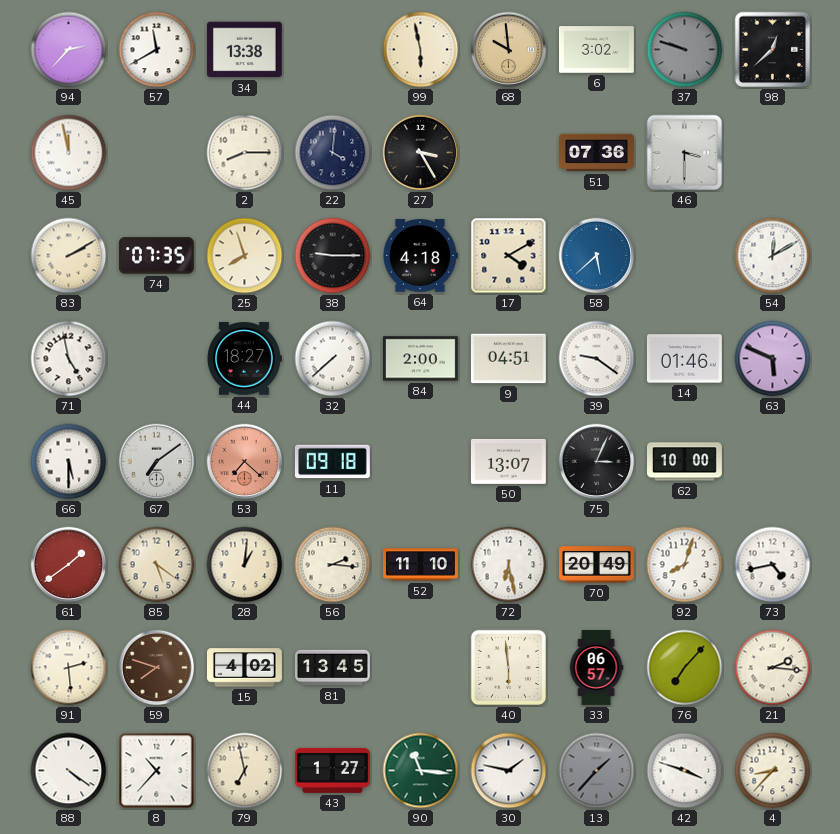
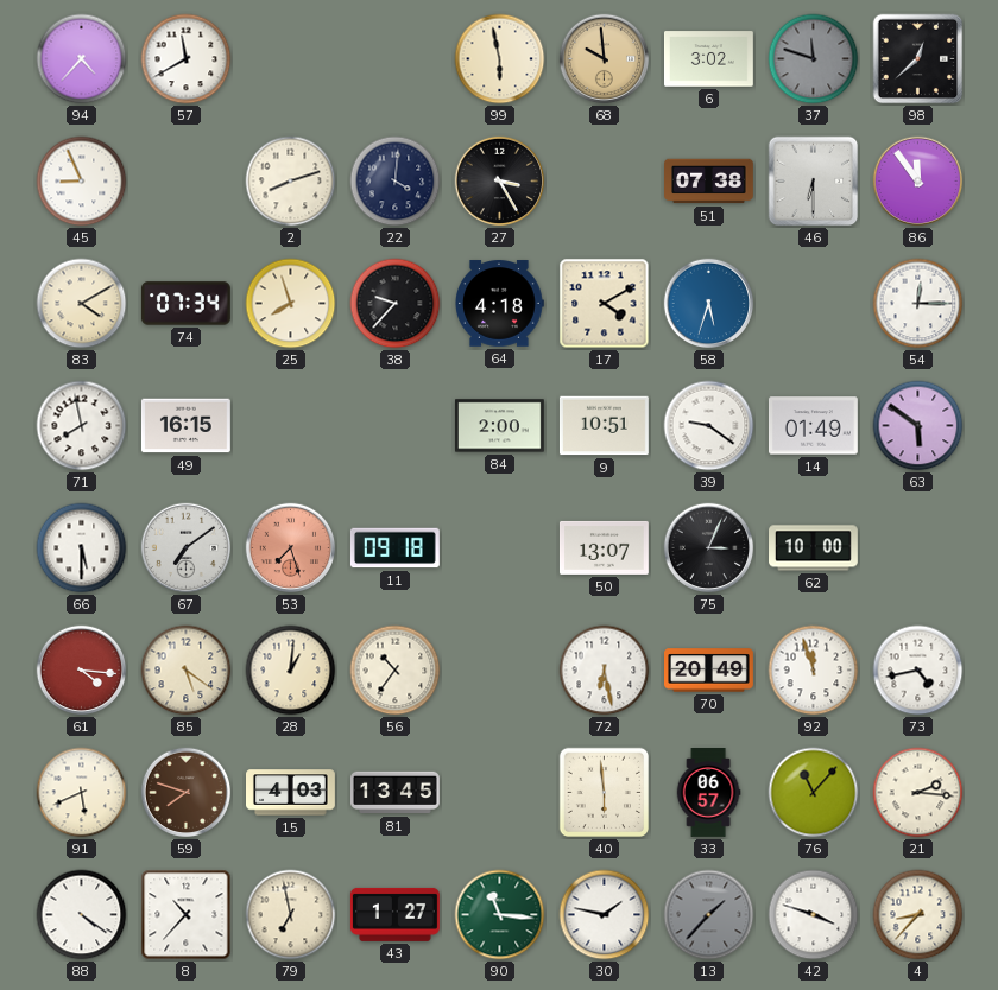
94: 2:37 -> 4:37
34: 13:38 -> none
37: 9:48 -> 11:48
45: 11:58 -> 8:56
2: 8:15 -> 8:12
51: 07:36 -> 07:38
46: 3:30 -> 6:30
86: none -> 11:54
83: 2:10 -> 4:10
74: 07:35 -> 07:34
38: 9:15 -> 9:37
58: 5:38 -> 5:33
54: 12:10 -> 12:15
71: 4:58 -> 7:58
49: none -> 16:15
44: 18:27 -> none
32: 7:38 -> none
9: 04:51 -> 10:51
14: 01:46 -> 01:49
63: 5:49 -> 5:51
53: 7:22 -> 7:27
61: 1:39 -> 4:16
56: 2:16 -> 10:36
52: 11:10 -> none
92: 8:03 -> 11:57
91: 2:29 -> 5:41
15: 4:02 -> 4:03
76: 7:07 -> 11:07
